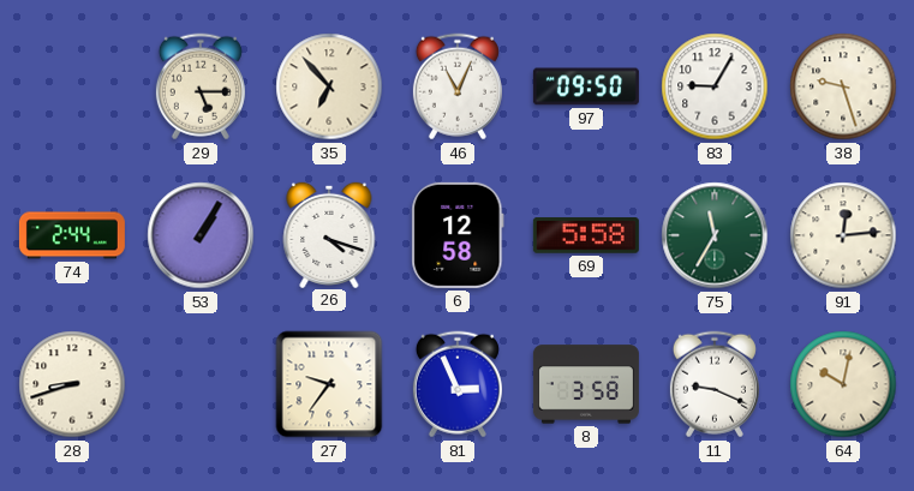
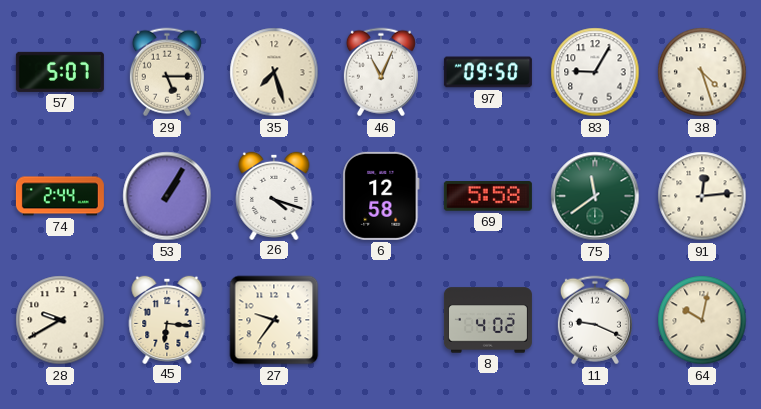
57: none -> 5:07
35: 6:53 -> 7:27
38: 9:27 -> 4:27
75: 11:35 -> 11:39
28: 8:42 -> 9:40
45: none -> 6:16
81: 2:56 -> none
8: 3:58 -> 4:02
